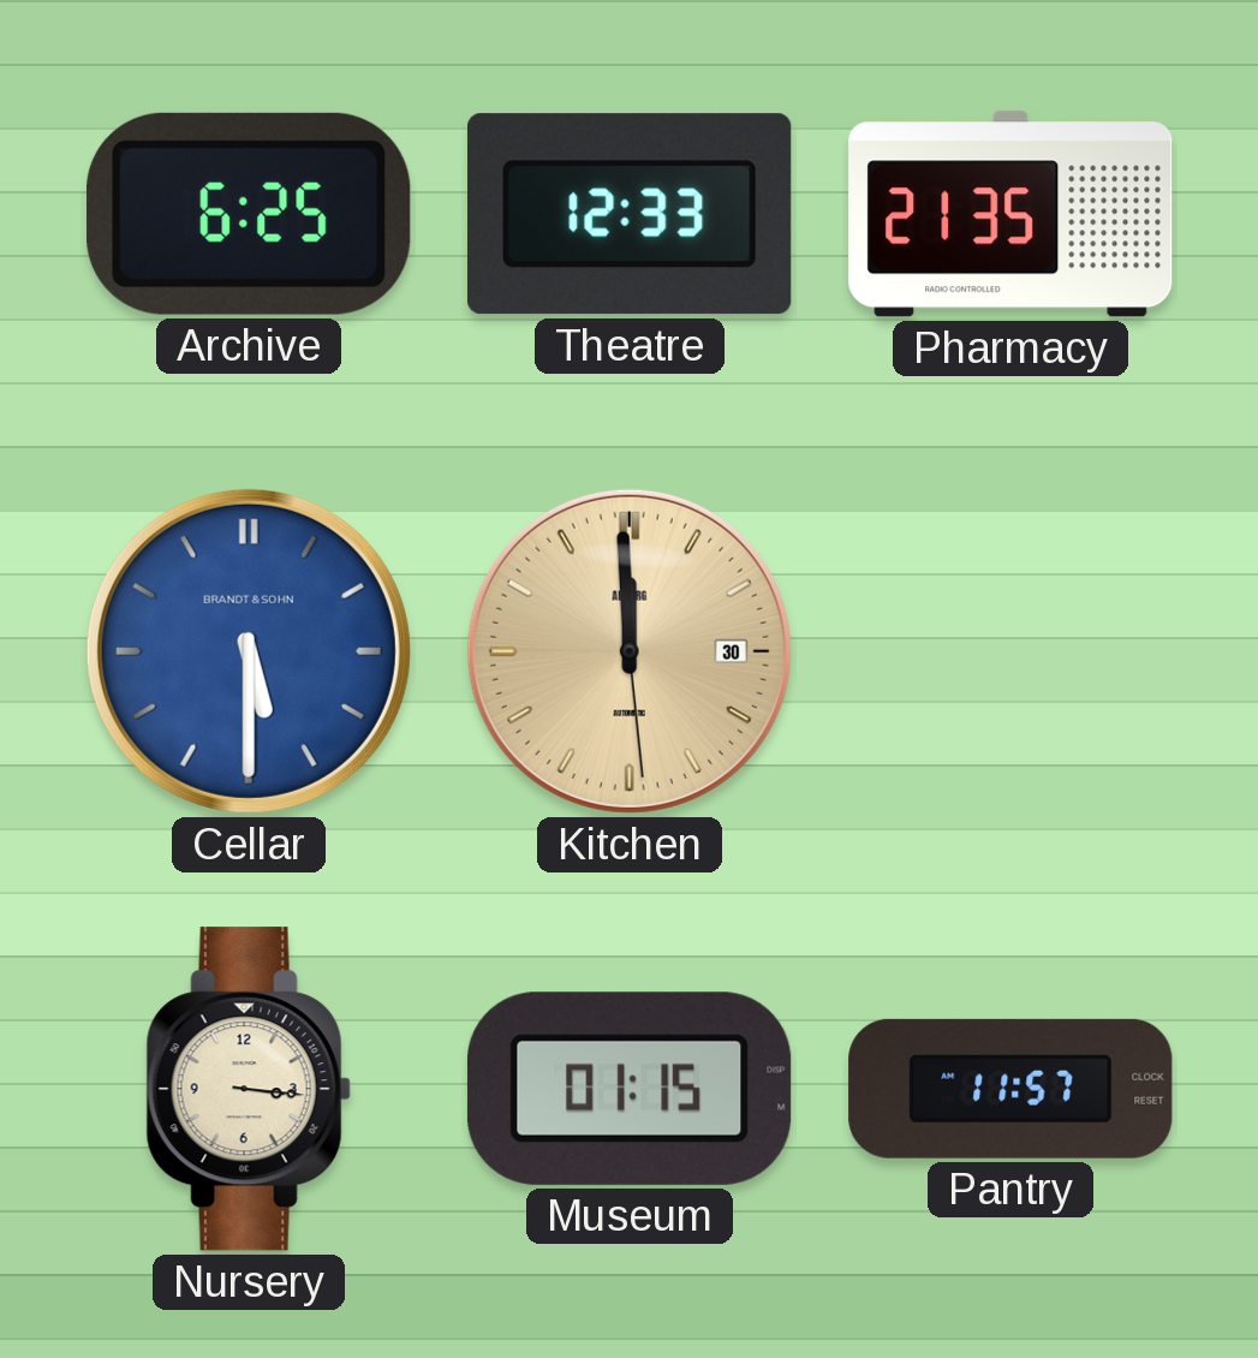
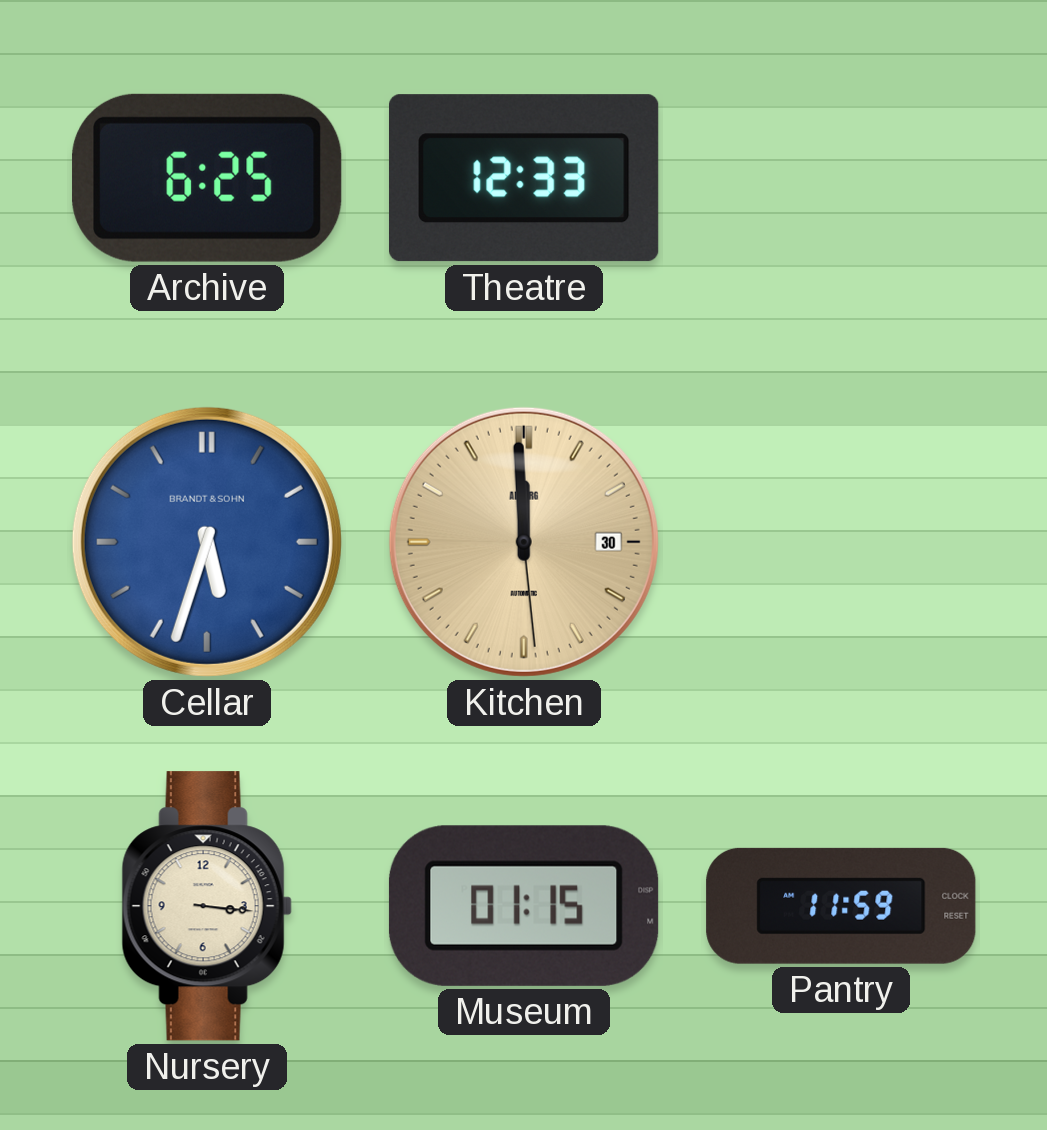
Pharmacy: 21:35 -> none
Cellar: 5:30 -> 5:33
Pantry: 11:57 -> 11:59
